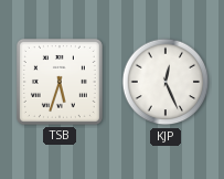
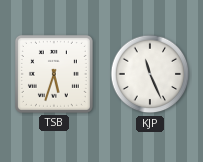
KJP: 12:26 -> 11:26
